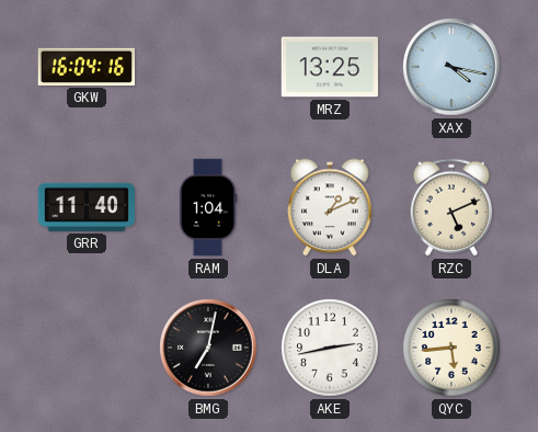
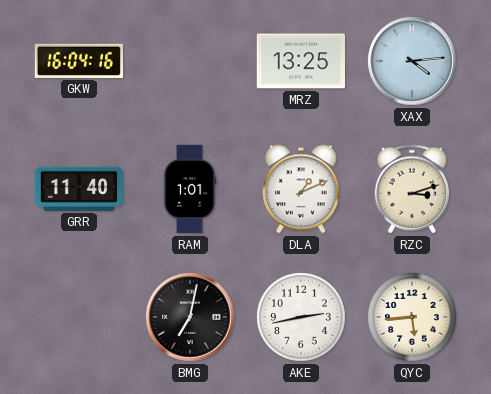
XAX: 4:17 -> 4:14
RAM: 1:04 -> 1:01
RZC: 5:11 -> 3:12
